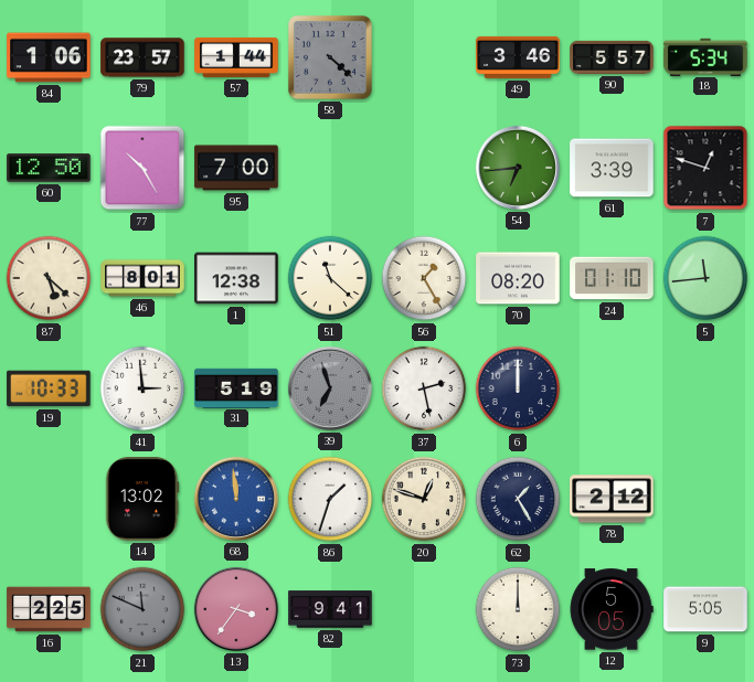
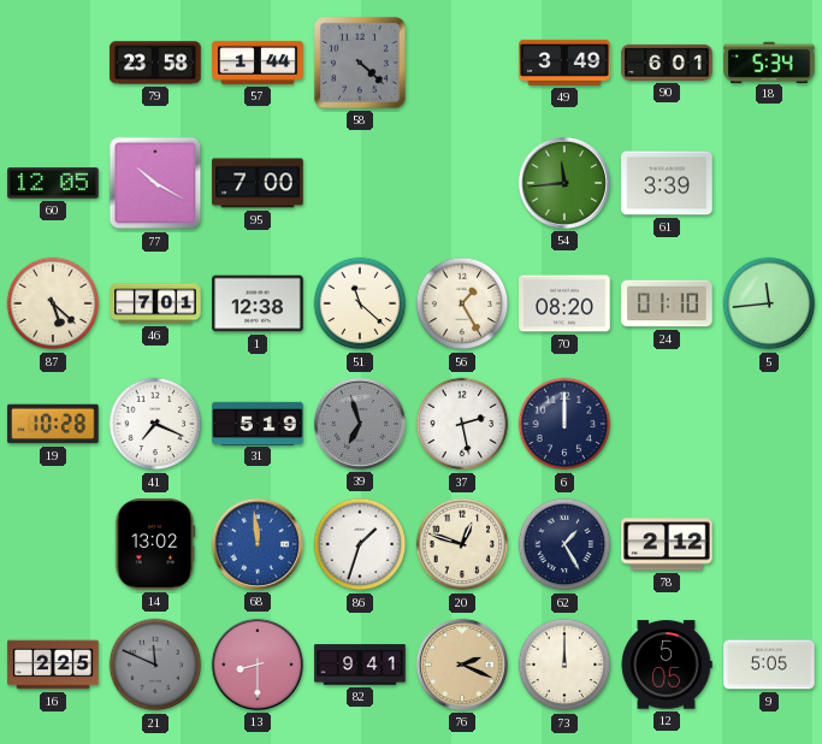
84: 1:06 -> none
79: 23:57 -> 23:58
49: 3:46 -> 3:49
90: 5:57 -> 6:01
60: 12:50 -> 12:05
77: 10:25 -> 10:20
54: 6:44 -> 11:44
7: 12:48 -> none
46: 8:01 -> 7:01
19: 10:33 -> 10:28
41: 2:59 -> 7:19
13: 3:36 -> 8:30
76: none -> 2:19
